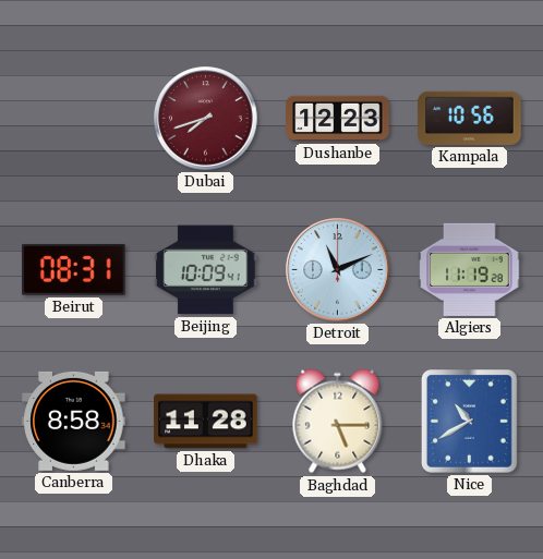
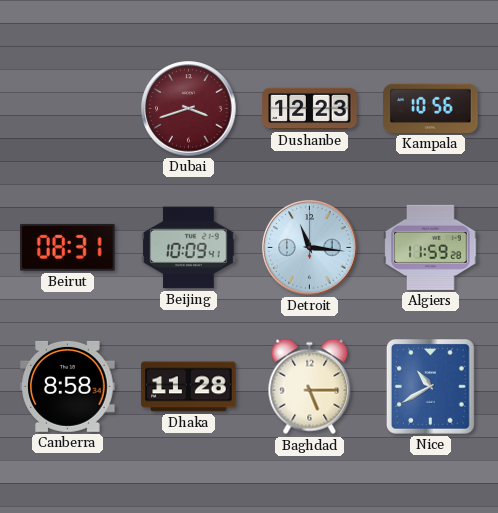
Dubai: 7:42 -> 3:42
Detroit: 11:11 -> 11:16
Algiers: 11:19 -> 11:59
